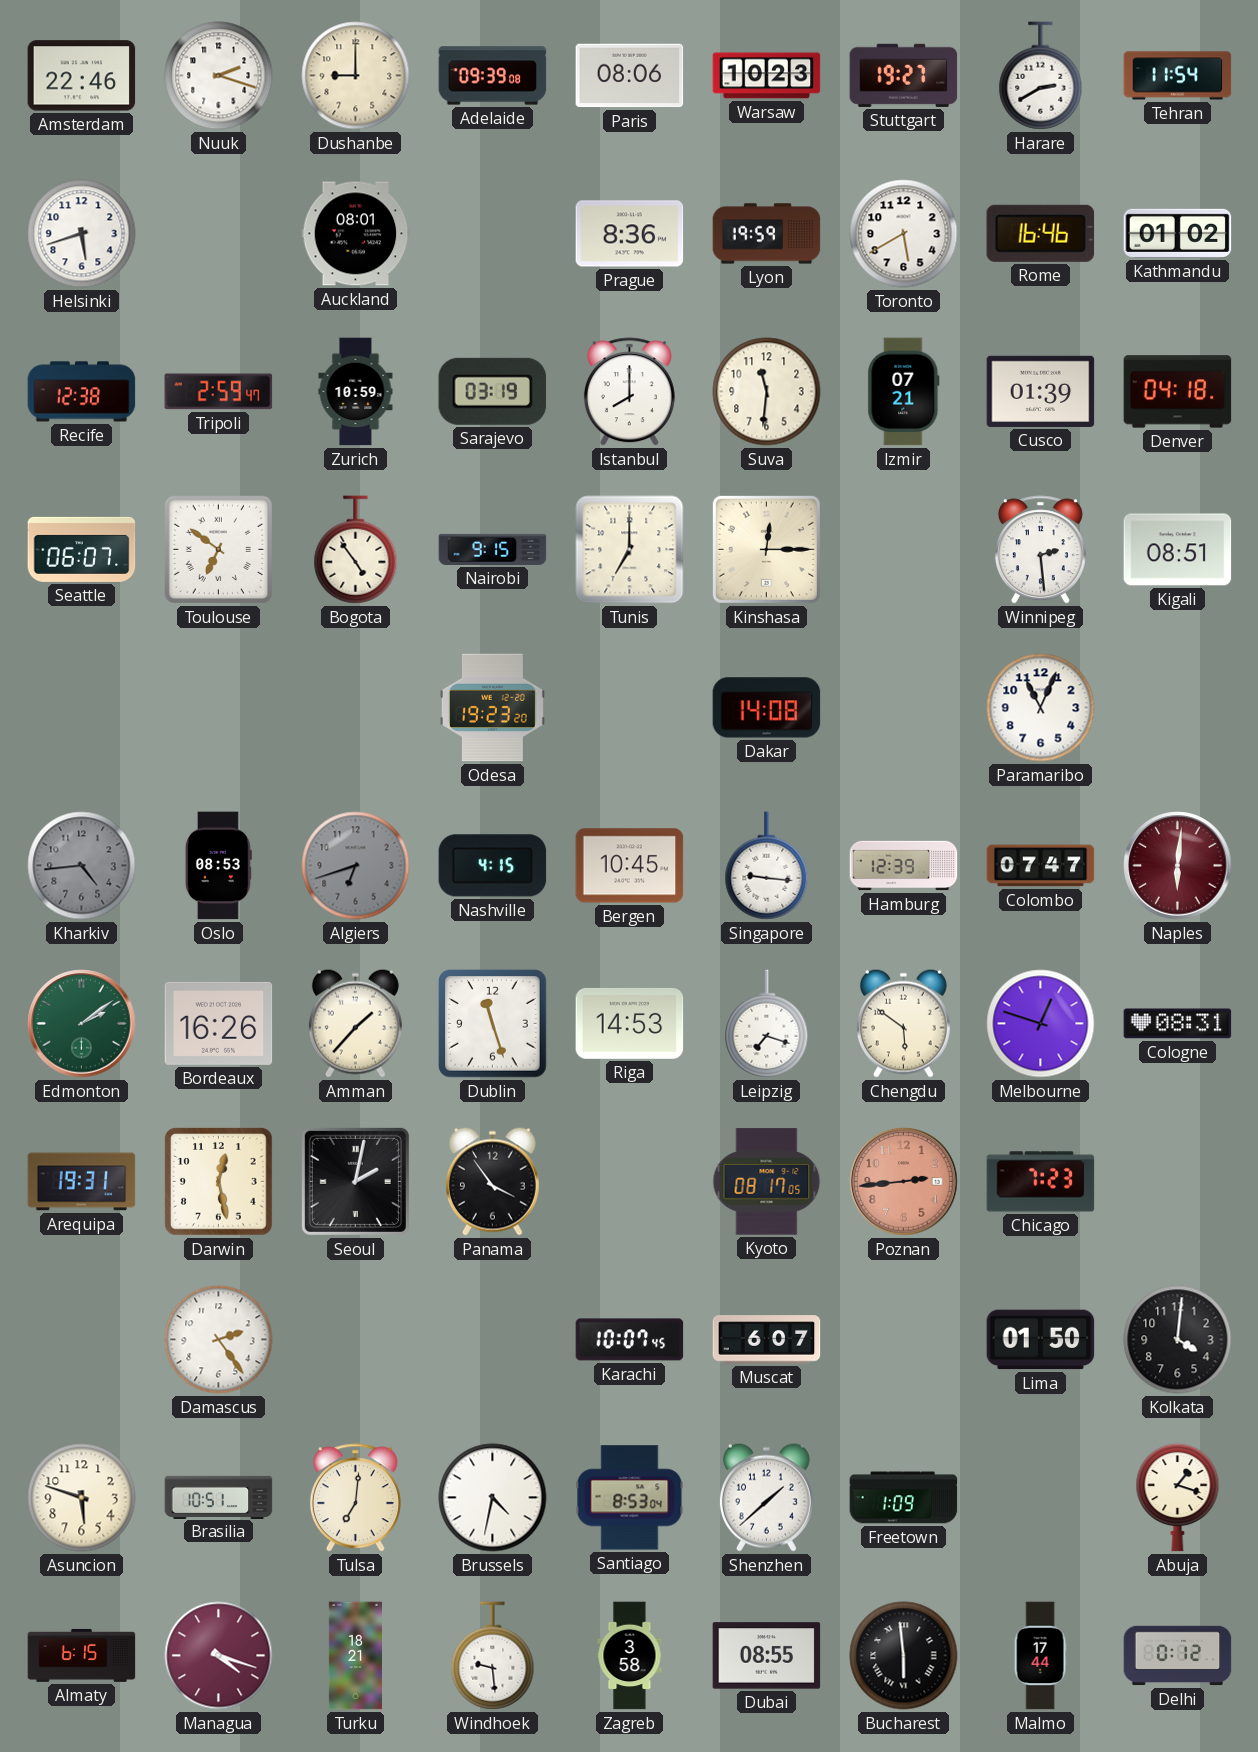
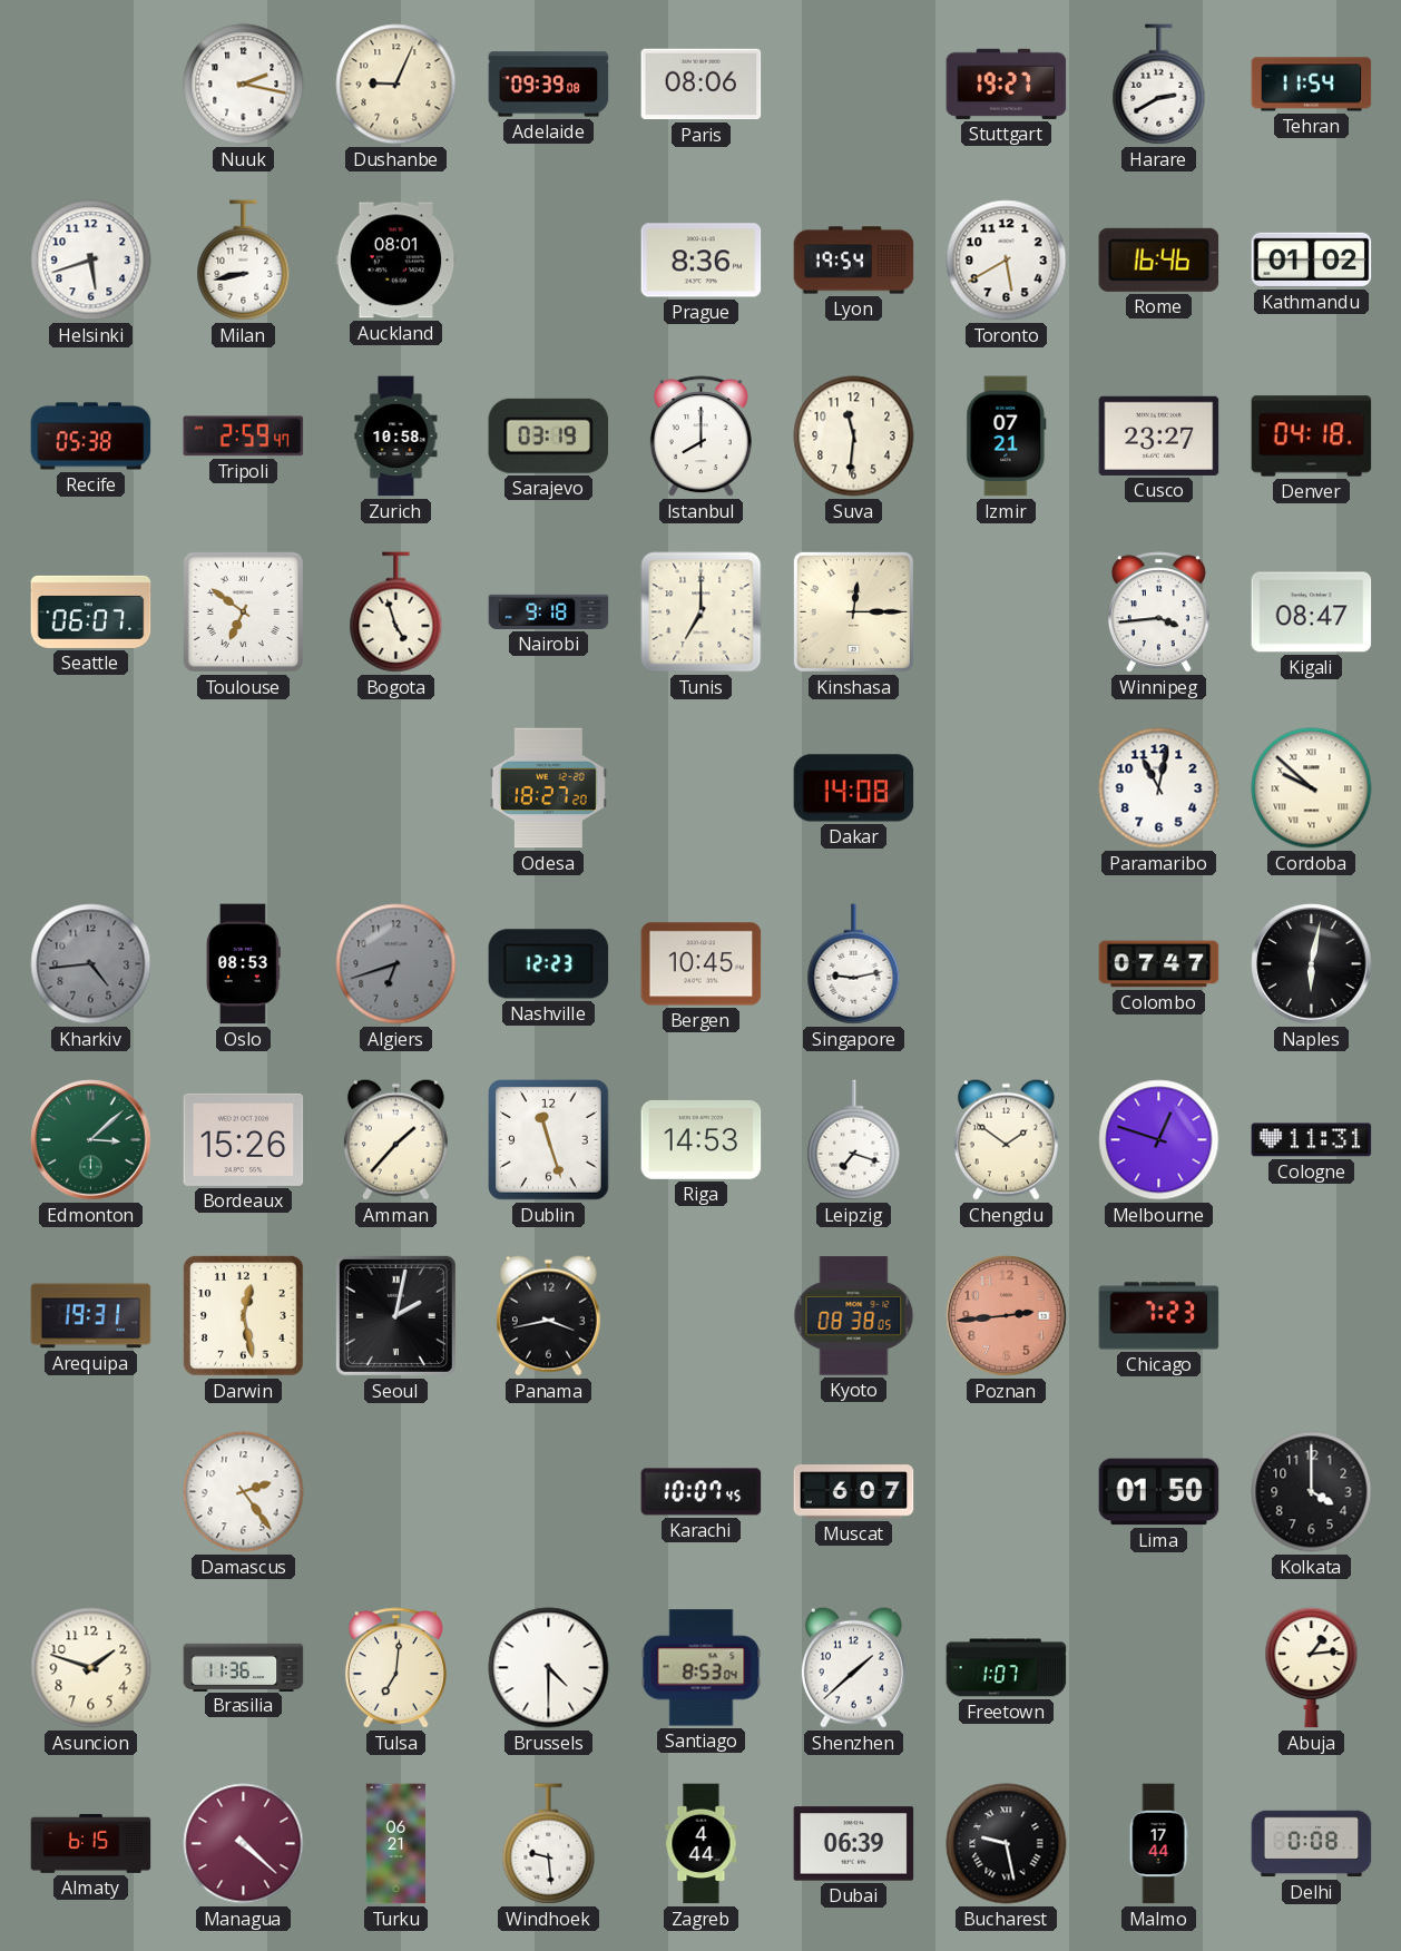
Amsterdam: 22:46 -> none
Nuuk: 2:18 -> 2:17
Dushanbe: 9:00 -> 9:04
Warsaw: 10:23 -> none
Milan: none -> 8:43
Lyon: 19:59 -> 19:54
Recife: 12:38 -> 05:38
Zurich: 10:59 -> 10:58
Cusco: 01:39 -> 23:27
Bogota: 4:54 -> 4:57
Nairobi: 9:15 -> 9:18
Winnipeg: 2:29 -> 3:44
Kigali: 08:51 -> 08:47
Odesa: 19:23 -> 18:27
Paramaribo: 11:04 -> 11:02
Cordoba: none -> 9:52
Nashville: 4:15 -> 12:23
Singapore: 9:16 -> 9:13
Hamburg: 12:39 -> none
Naples: 6:01 -> 6:02
Naples dial: burgundy -> black
Edmonton: 2:09 -> 3:08
Bordeaux: 16:26 -> 15:26
Chengdu: 5:51 -> 1:51
Cologne: 08:31 -> 11:31
Panama: 3:54 -> 3:43
Kyoto: 08:17 -> 08:38
Kolkata: 4:01 -> 4:00
Asuncion: 5:48 -> 1:48
Brasilia: 10:51 -> 11:36
Brussels: 4:32 -> 4:30
Freetown: 1:09 -> 1:07
Abuja: 1:18 -> 1:14
Managua: 4:18 -> 4:22
Turku: 18:21 -> 06:21
Zagreb: 3:58 -> 4:44
Dubai: 08:55 -> 06:39
Bucharest: 5:59 -> 9:28
Delhi: 0:12 -> 0:08
